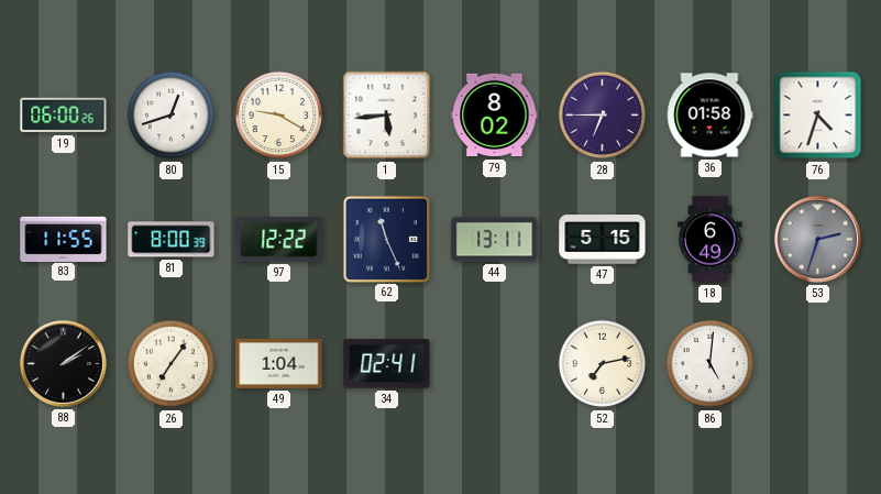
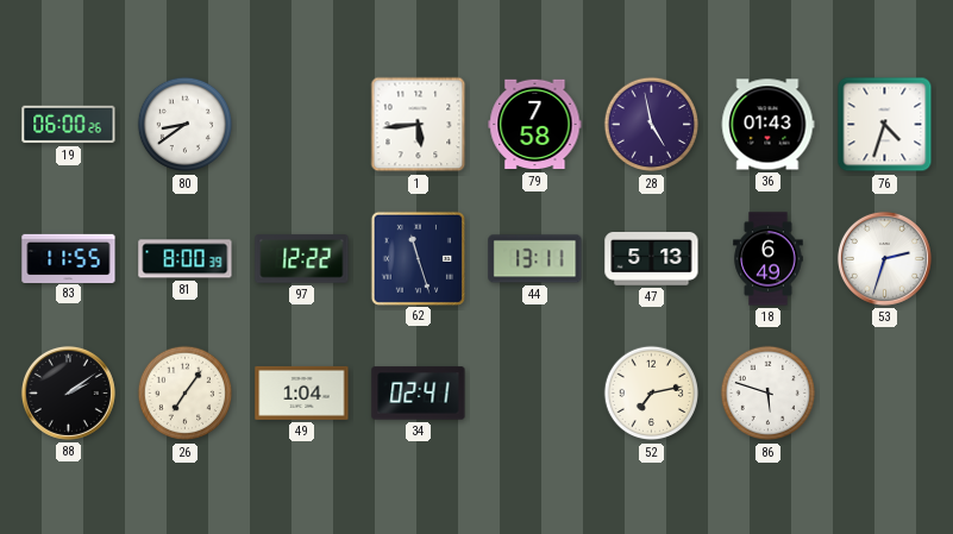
80: 12:42 -> 8:39
15: 9:20 -> none
79: 8:02 -> 7:58
28: 6:45 -> 4:58
36: 01:58 -> 01:43
62: 11:26 -> 11:27
47: 5:15 -> 5:13
53 dial: grey -> white
86: 5:01 -> 5:48
